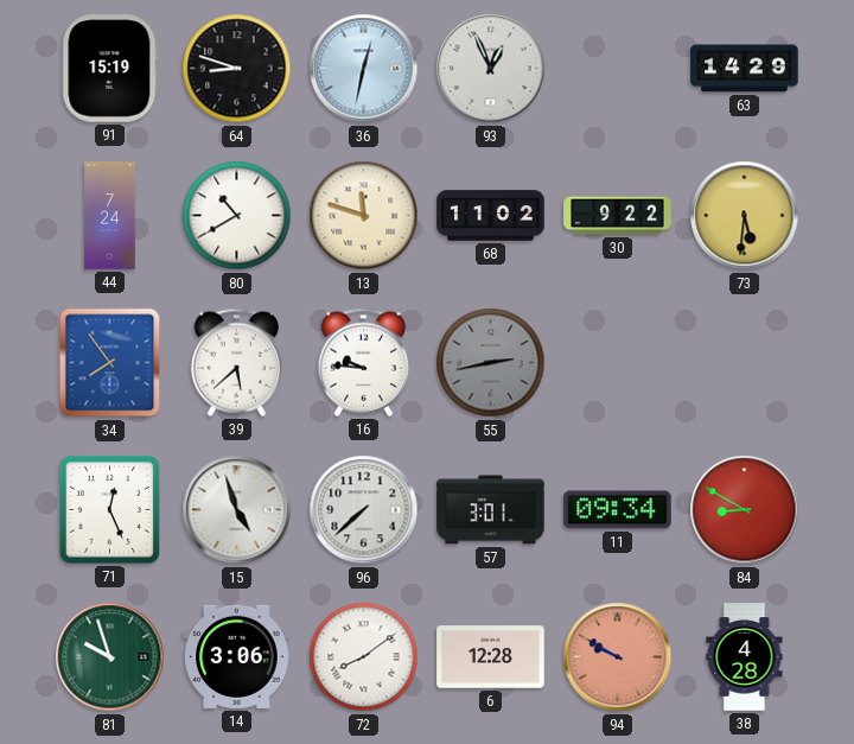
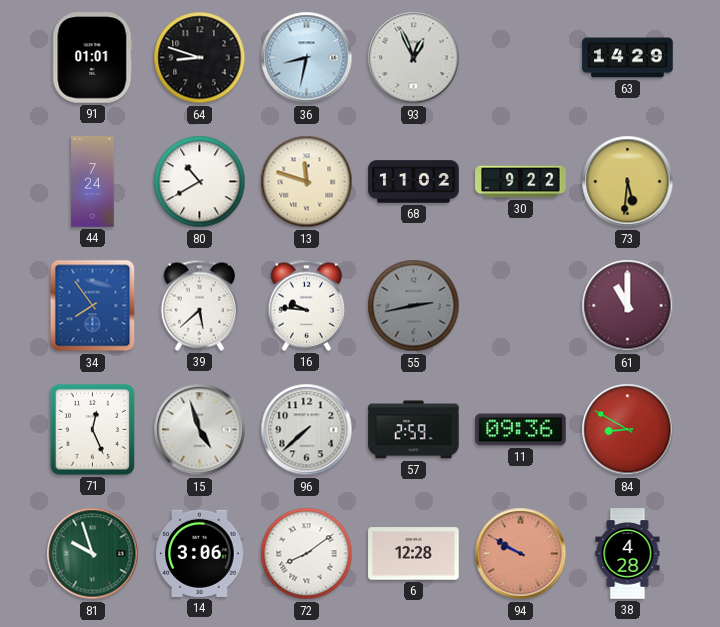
91: 15:19 -> 01:01
36: 12:32 -> 8:32
61: none -> 11:00
57: 3:01 -> 2:59
11: 09:34 -> 09:36
